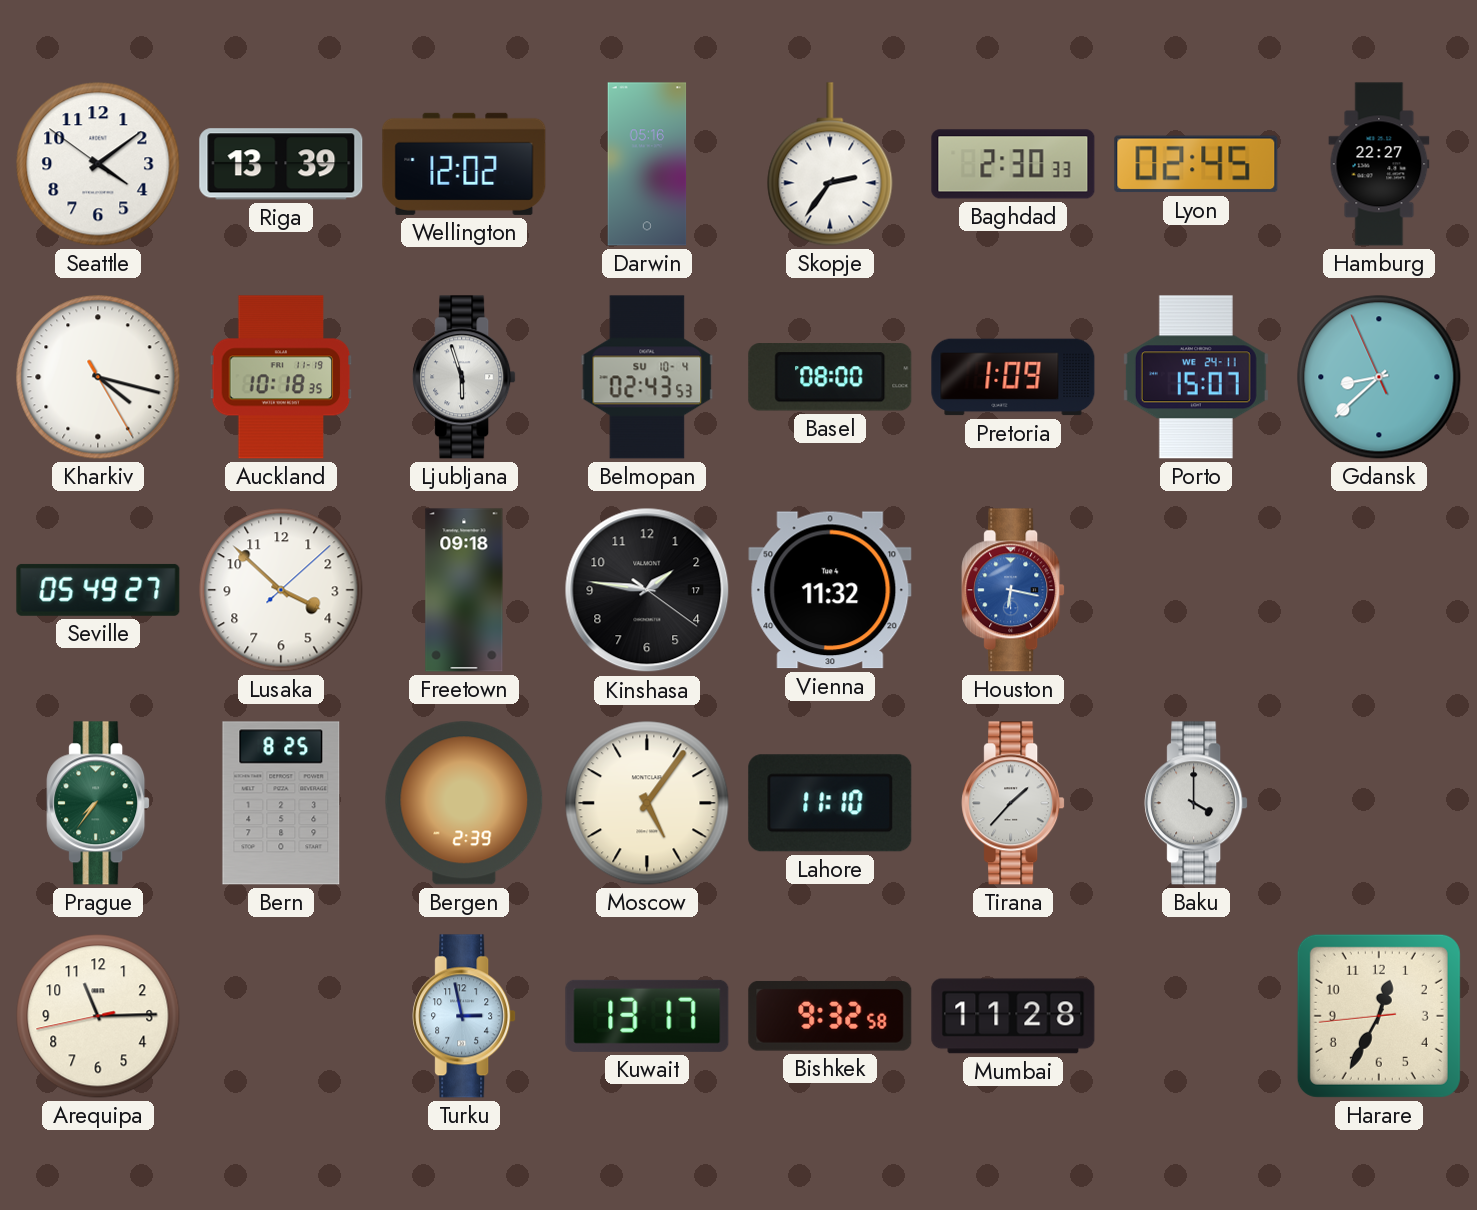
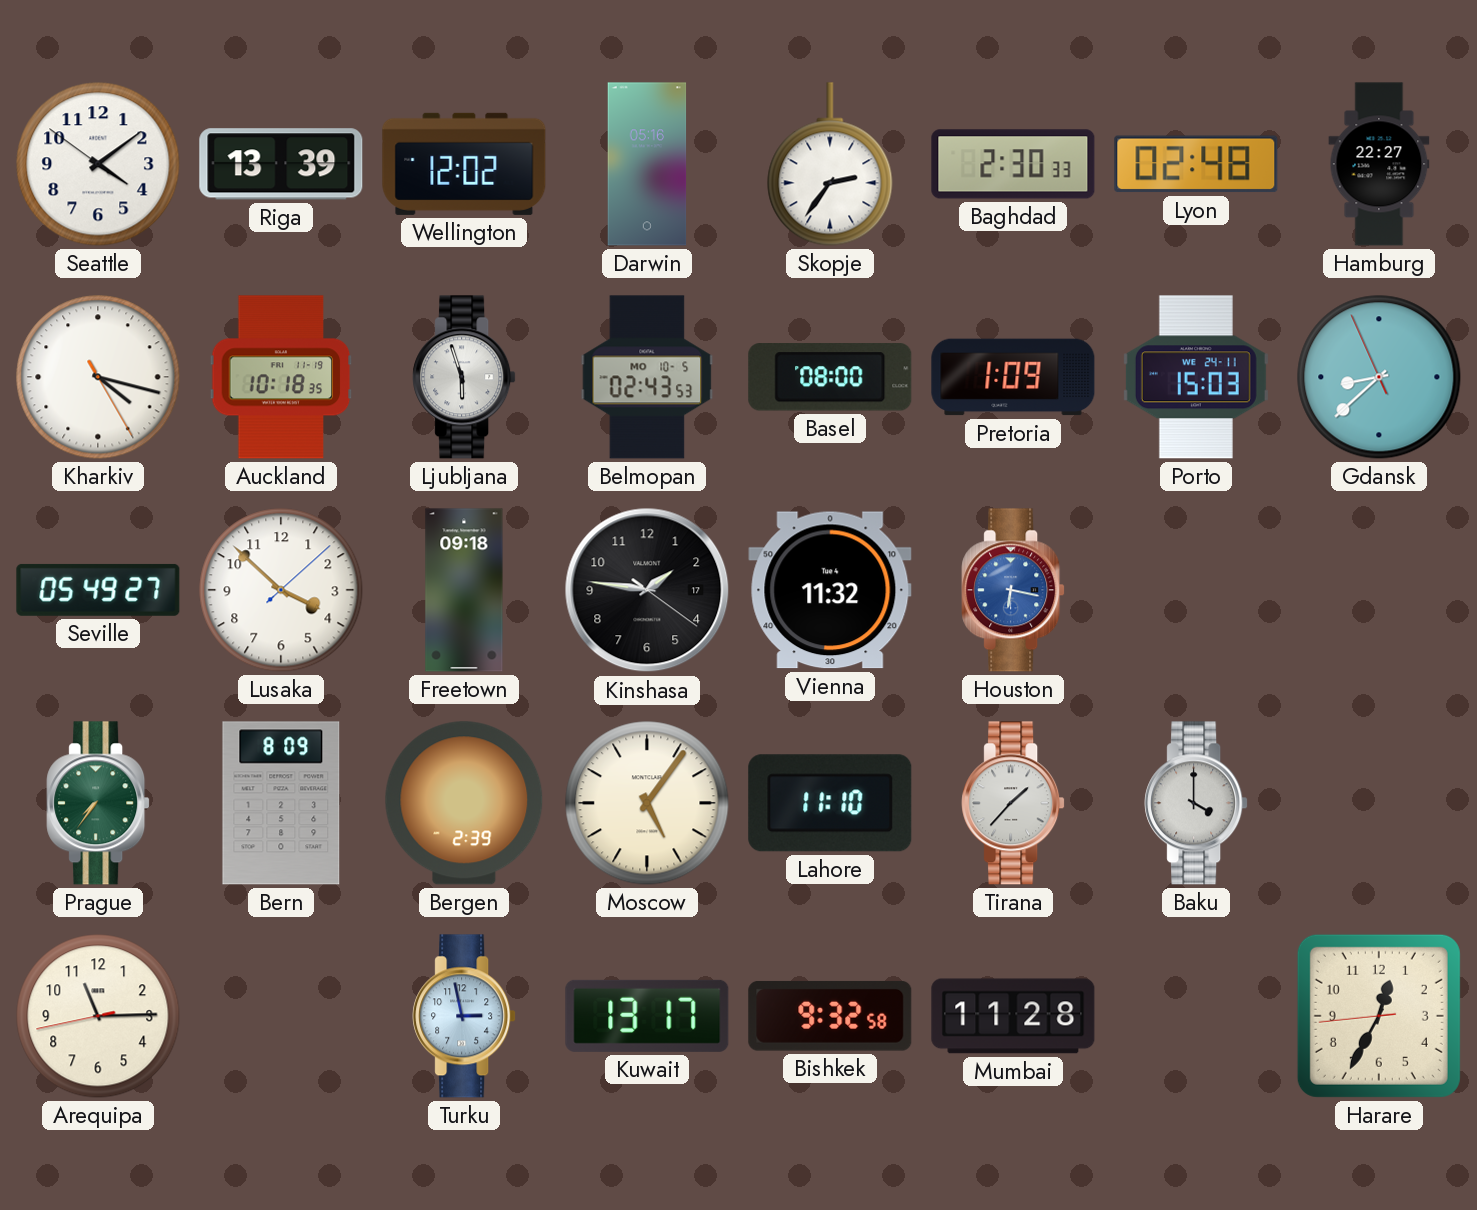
Lyon: 02:45 -> 02:48
Belmopan date: SU 10-4 -> MO 10-5
Porto: 15:07 -> 15:03
Bern: 8:25 -> 8:09
